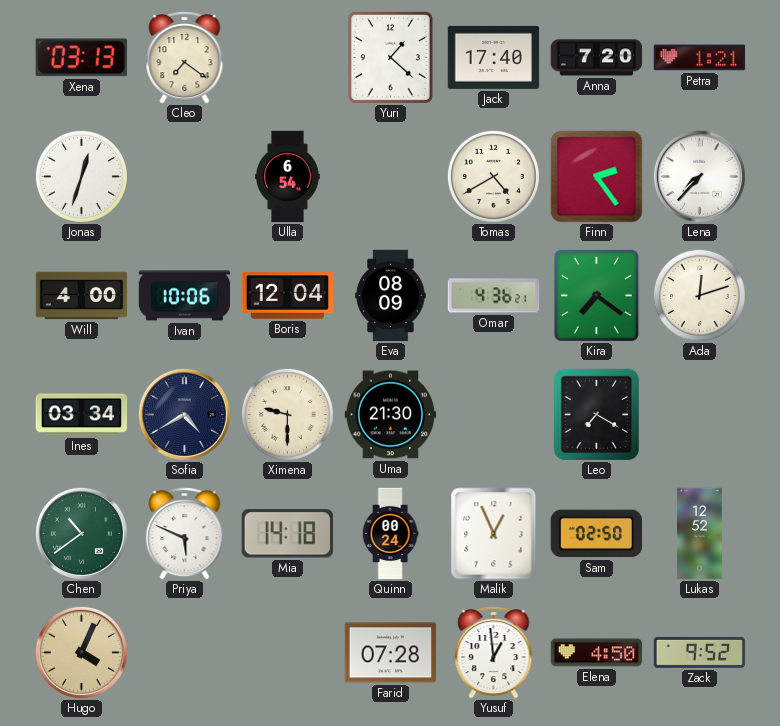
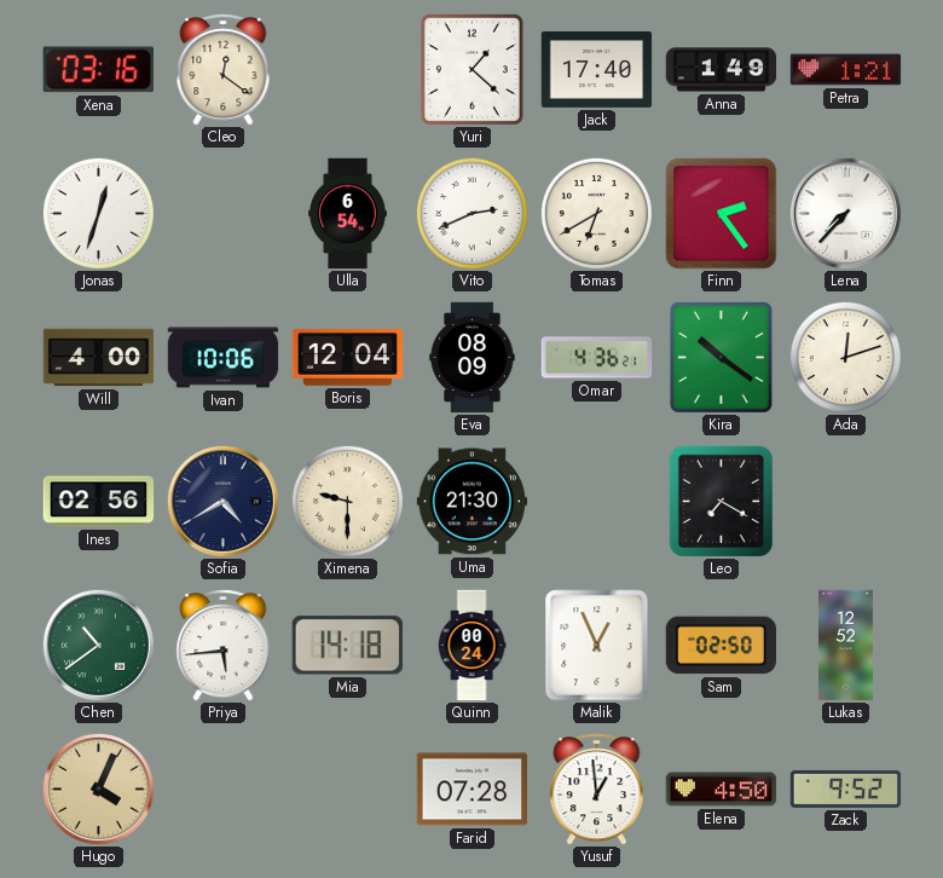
Xena: 03:13 -> 03:16
Cleo: 7:21 -> 12:21
Anna: 7:20 -> 1:49
Vito: none -> 2:41
Tomas: 4:40 -> 6:40
Kira: 7:21 -> 10:21
Ines: 03:34 -> 02:56
Priya: 5:49 -> 5:44
